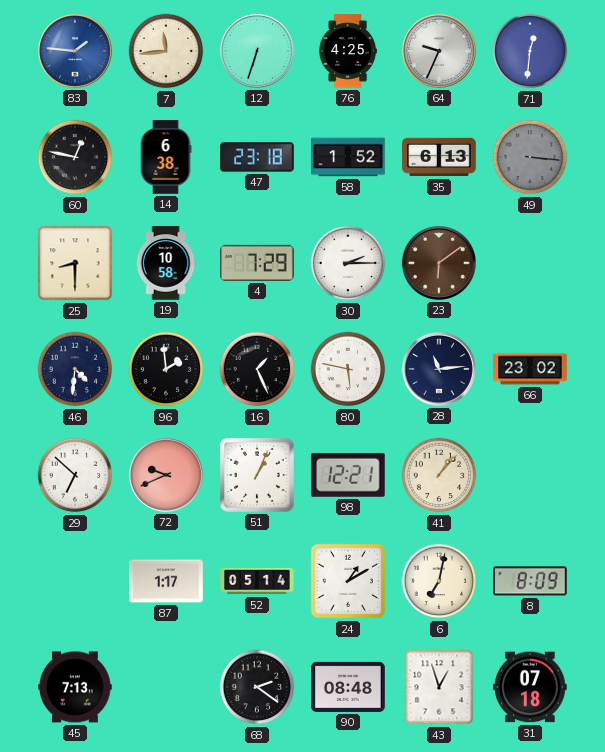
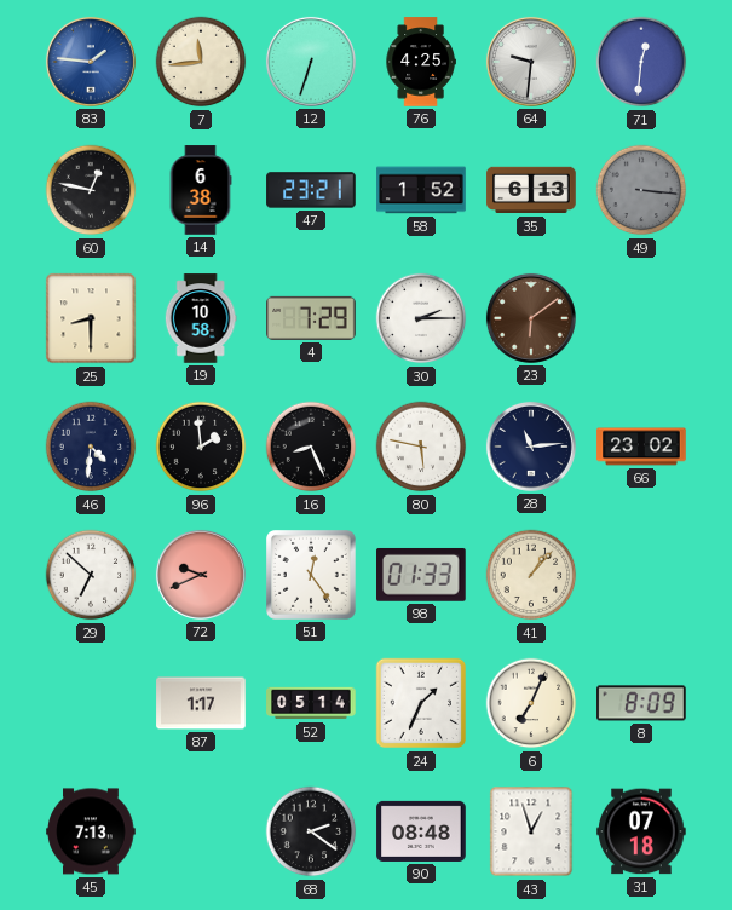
64: 9:34 -> 9:31
47: 23:18 -> 23:21
16: 1:26 -> 8:26
51: 1:04 -> 12:24
98: 12:21 -> 01:33
24: 1:10 -> 1:34
6: 7:02 -> 7:04
